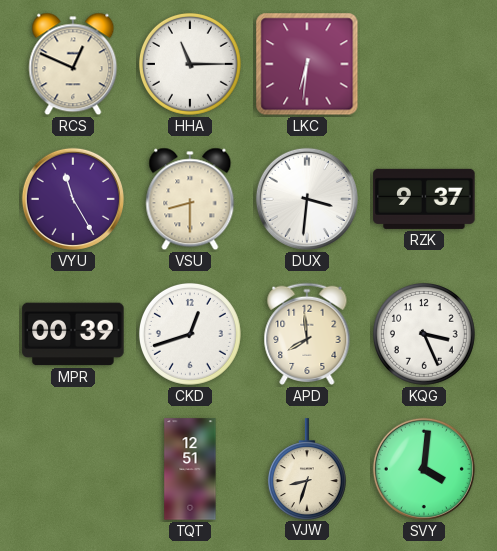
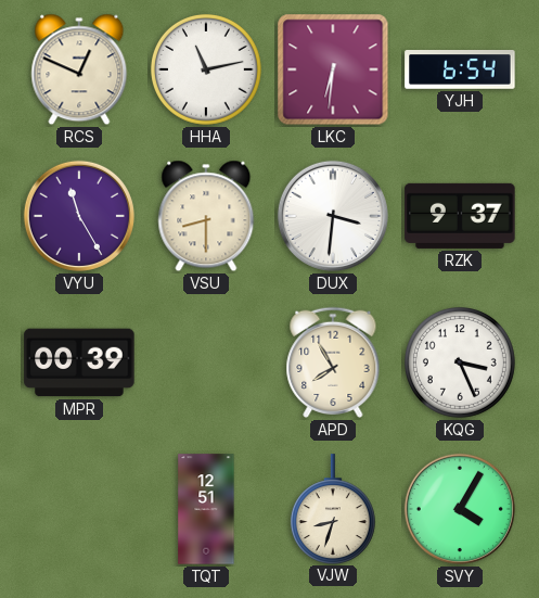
HHA: 11:15 -> 11:13
YJH: none -> 6:54
CKD: 12:42 -> none
APD: 7:59 -> 7:55
SVY: 4:01 -> 4:05
